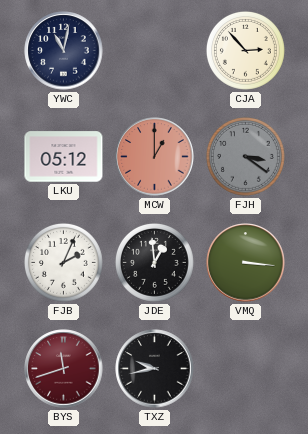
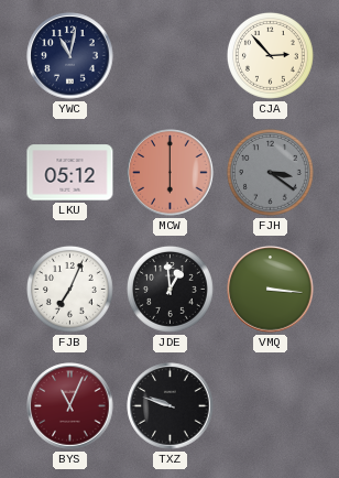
MCW: 1:00 -> 6:00
FJB: 2:04 -> 7:04
BYS: 11:42 -> 11:04
TXZ: 9:43 -> 9:48
